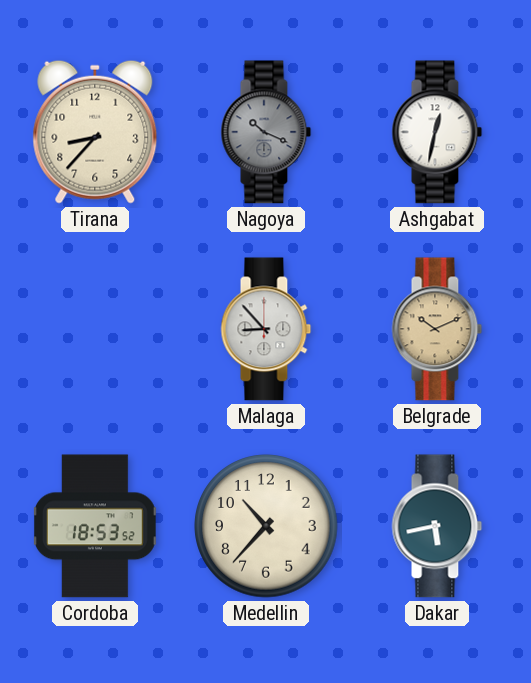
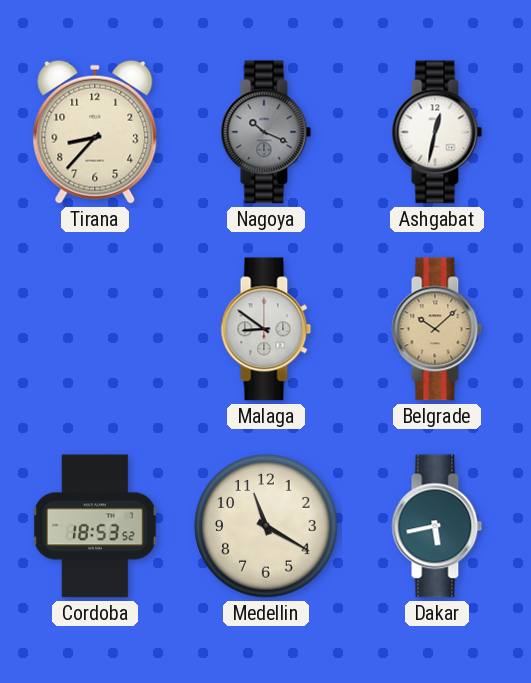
Malaga: 8:53 -> 8:51
Belgrade: 10:11 -> 10:08
Medellin: 10:37 -> 11:20
